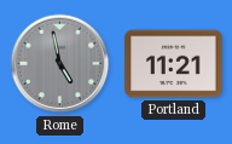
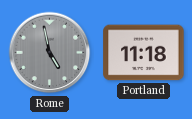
Portland: 11:21 -> 11:18
